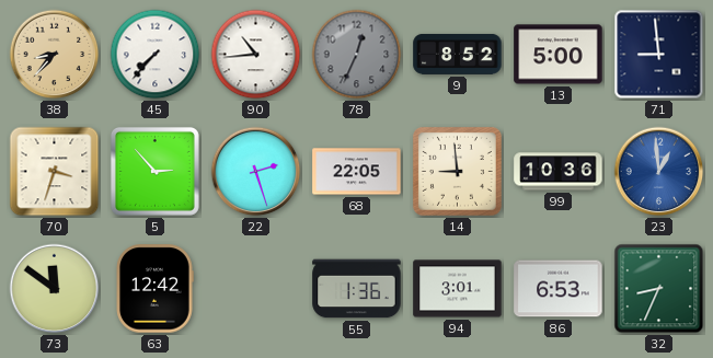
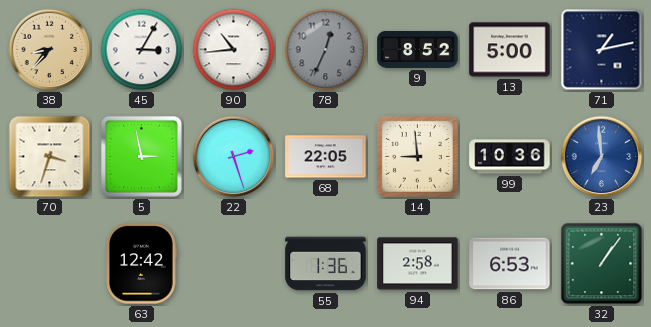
45: 7:37 -> 3:05
71: 8:59 -> 1:13
5: 2:53 -> 2:58
23: 12:59 -> 6:59
73: 11:51 -> none
94: 3:01 -> 2:58
32: 8:34 -> 1:06
